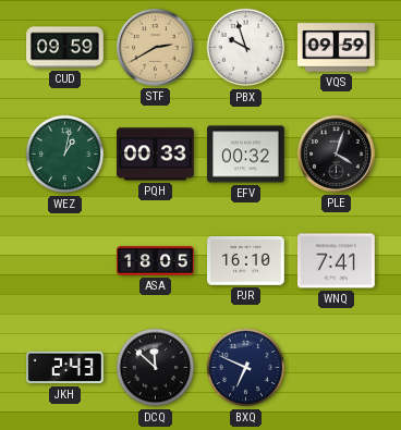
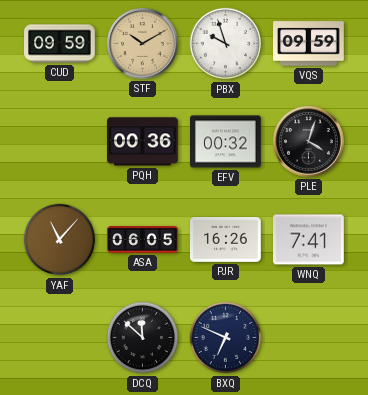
STF: 2:40 -> 10:10
WEZ: 1:02 -> none
PQH: 00:33 -> 00:36
YAF: none -> 11:07
ASA: 18:05 -> 06:05
PJR: 16:10 -> 16:26
JKH: 2:43 -> none
